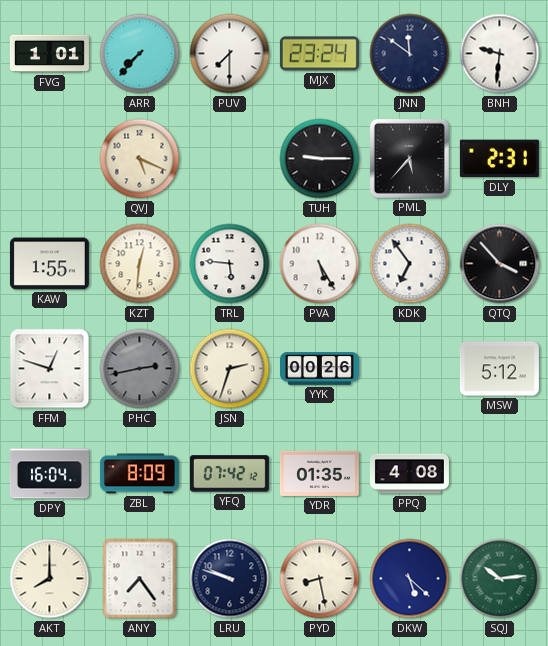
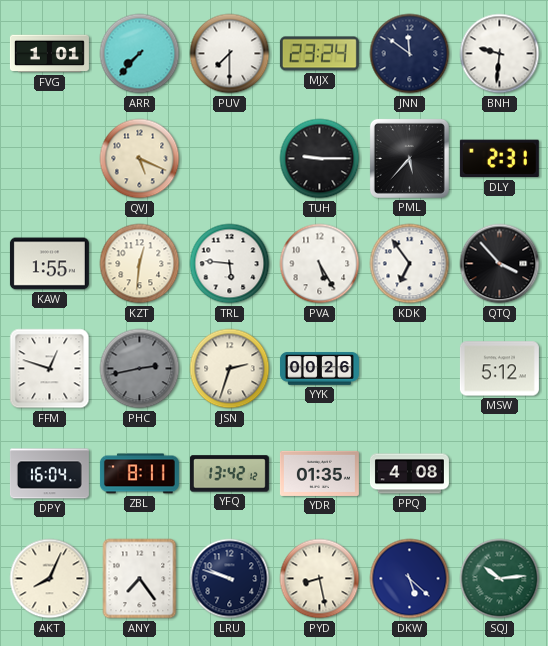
ZBL: 8:09 -> 8:11
YFQ: 07:42 -> 13:42
AKT: 8:00 -> 8:04
